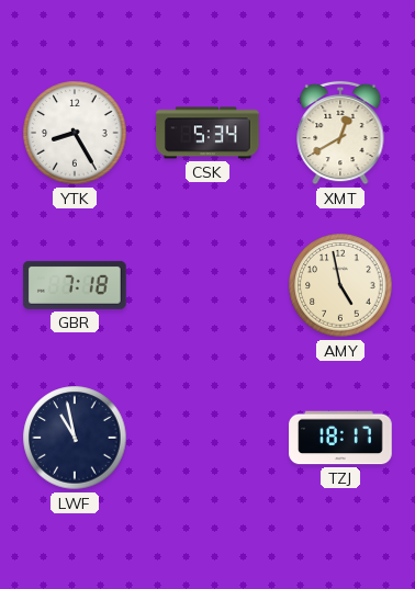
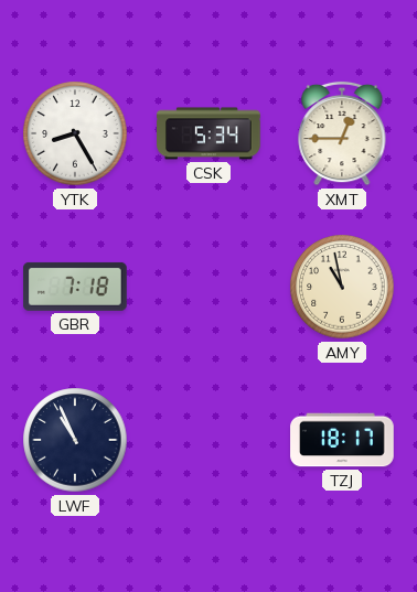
XMT: 12:40 -> 12:45
AMY: 4:58 -> 10:58
LWF: 10:58 -> 10:56
